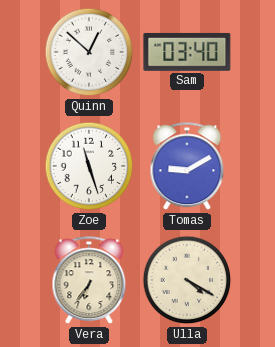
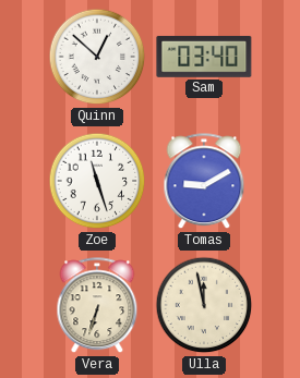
Vera: 6:36 -> 6:33
Ulla: 4:20 -> 11:58
